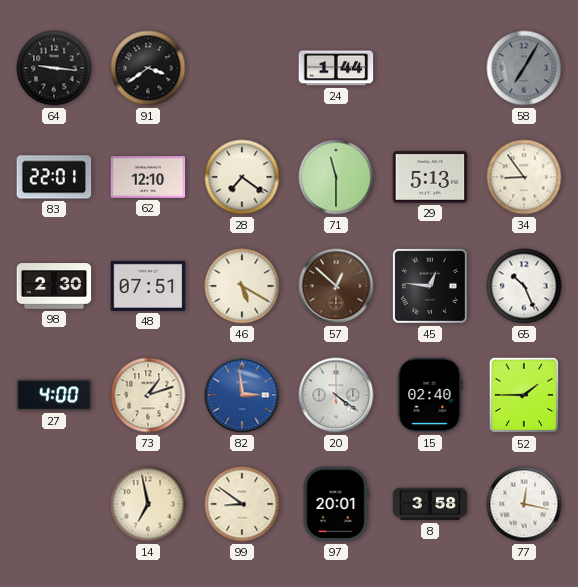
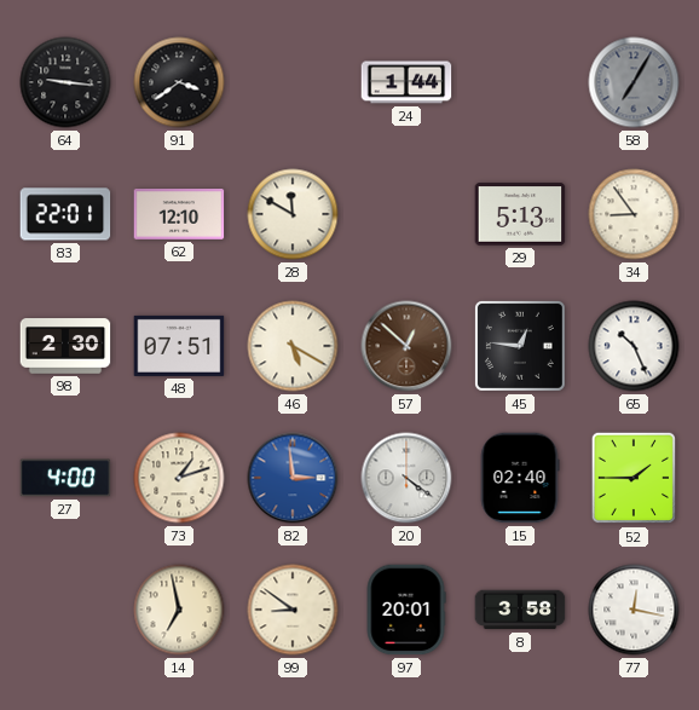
28: 7:21 -> 11:50
71: 11:30 -> none
